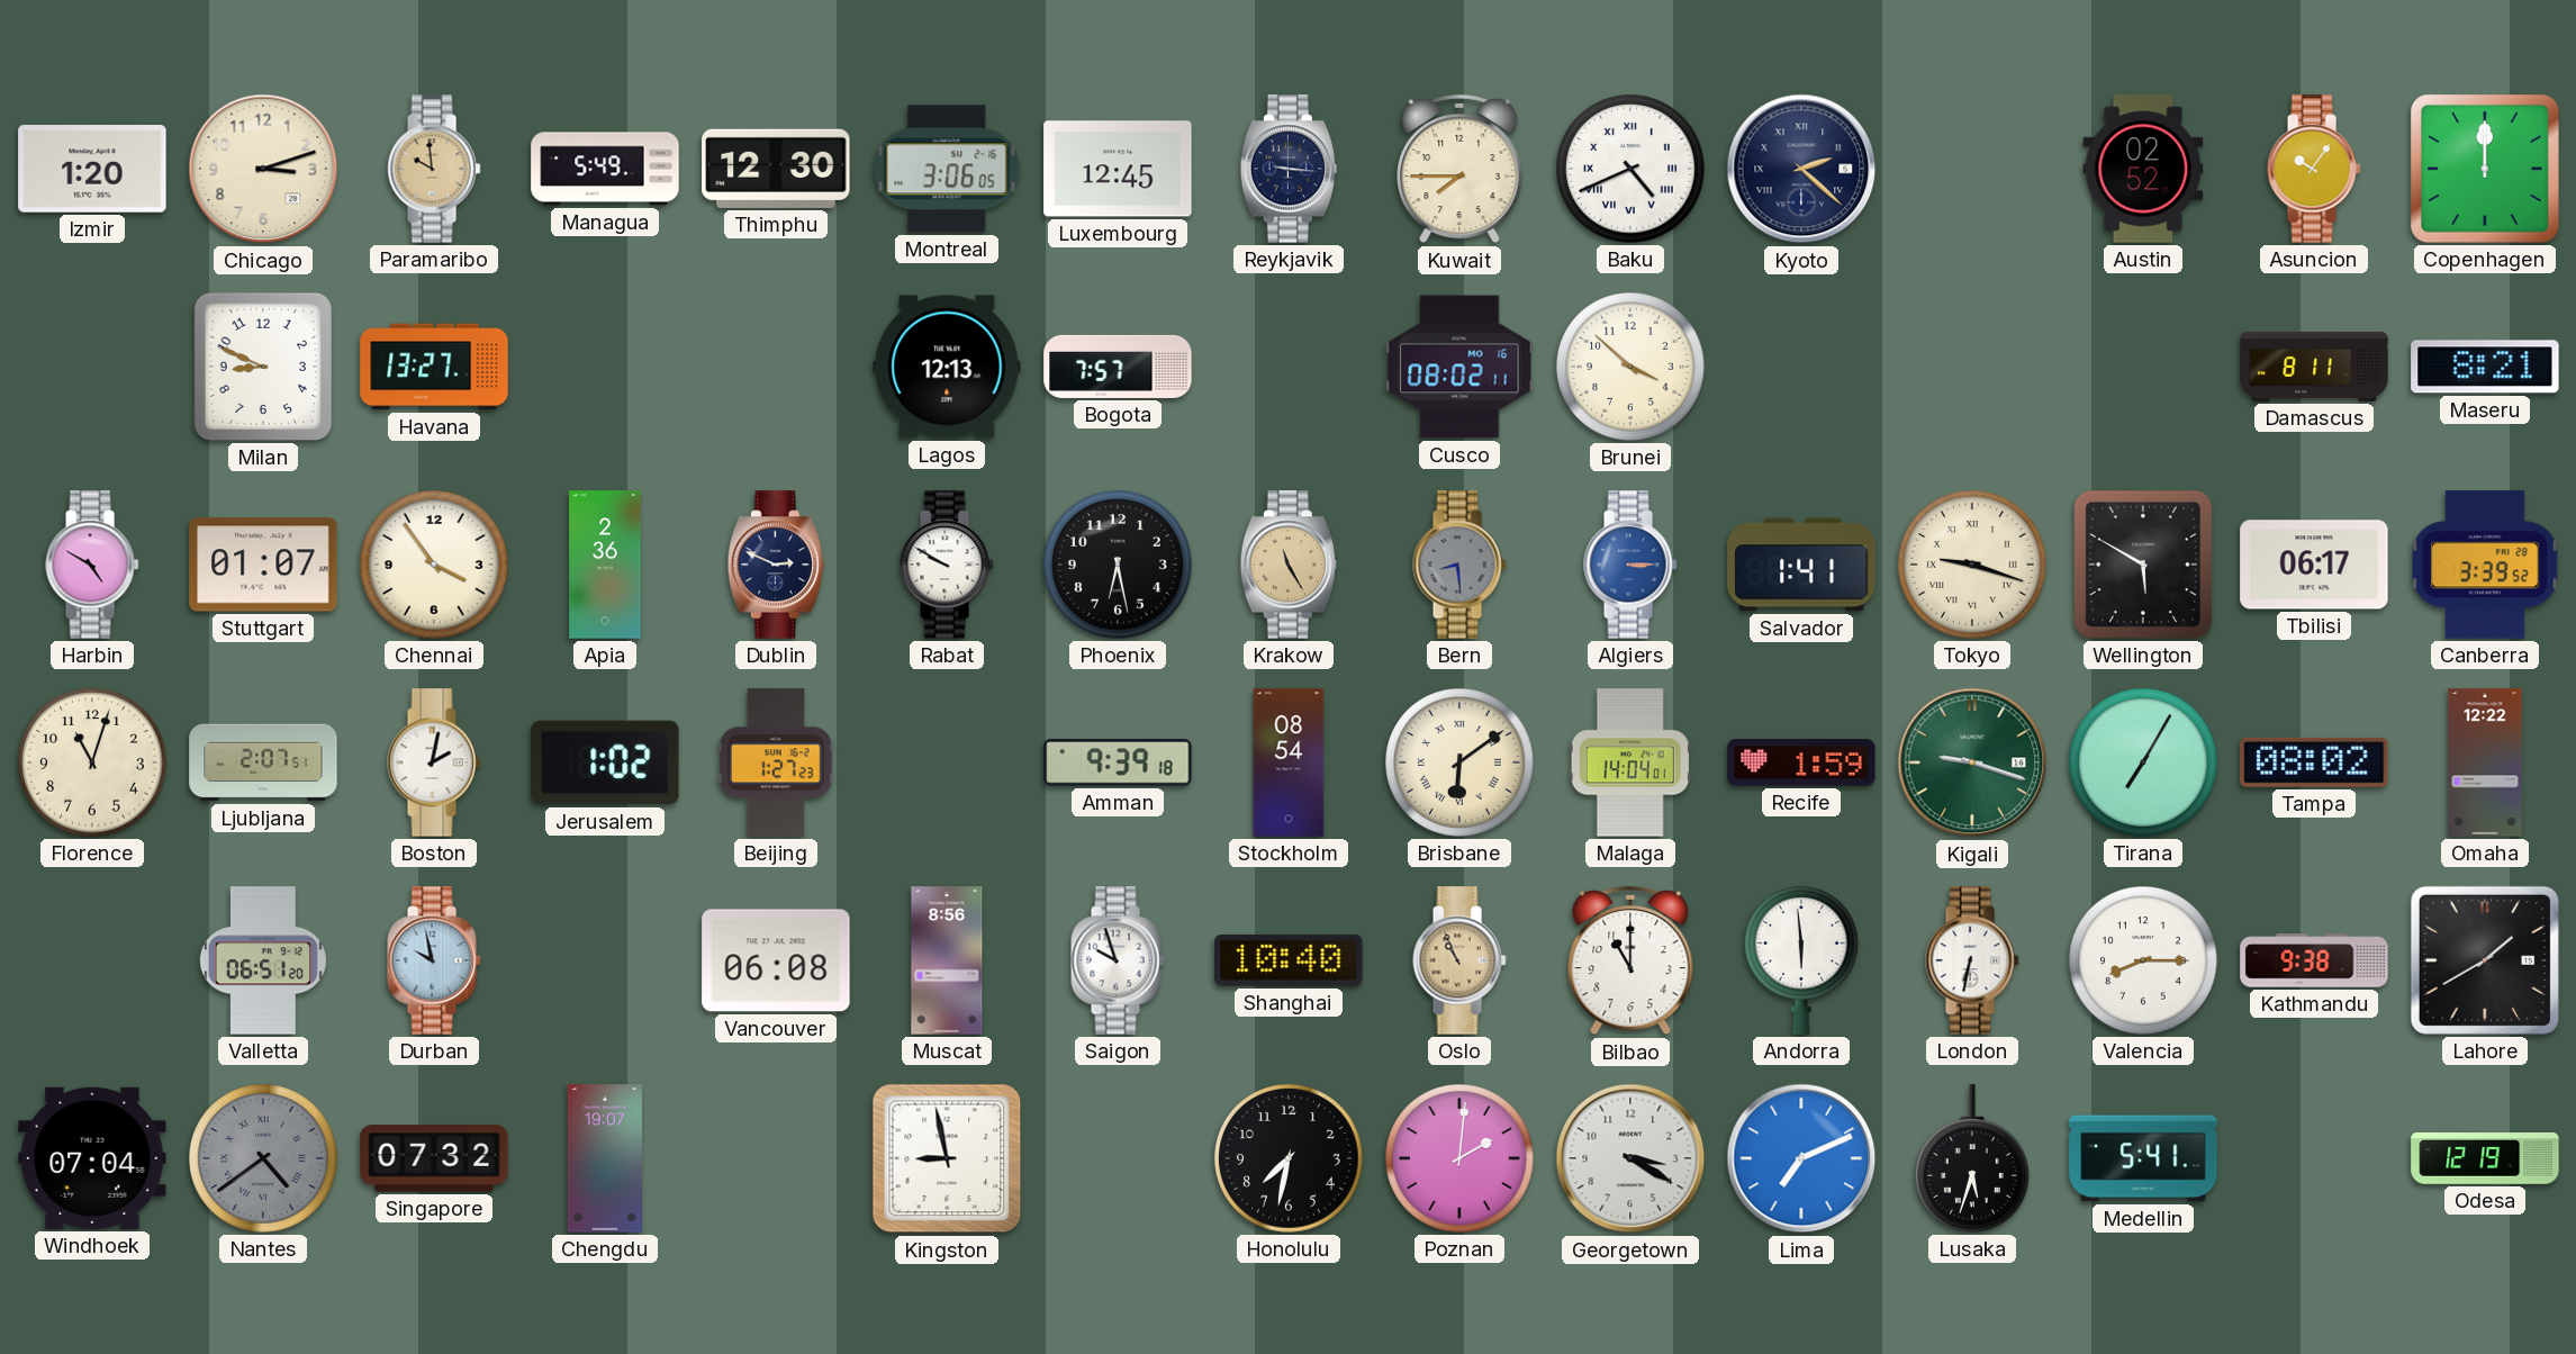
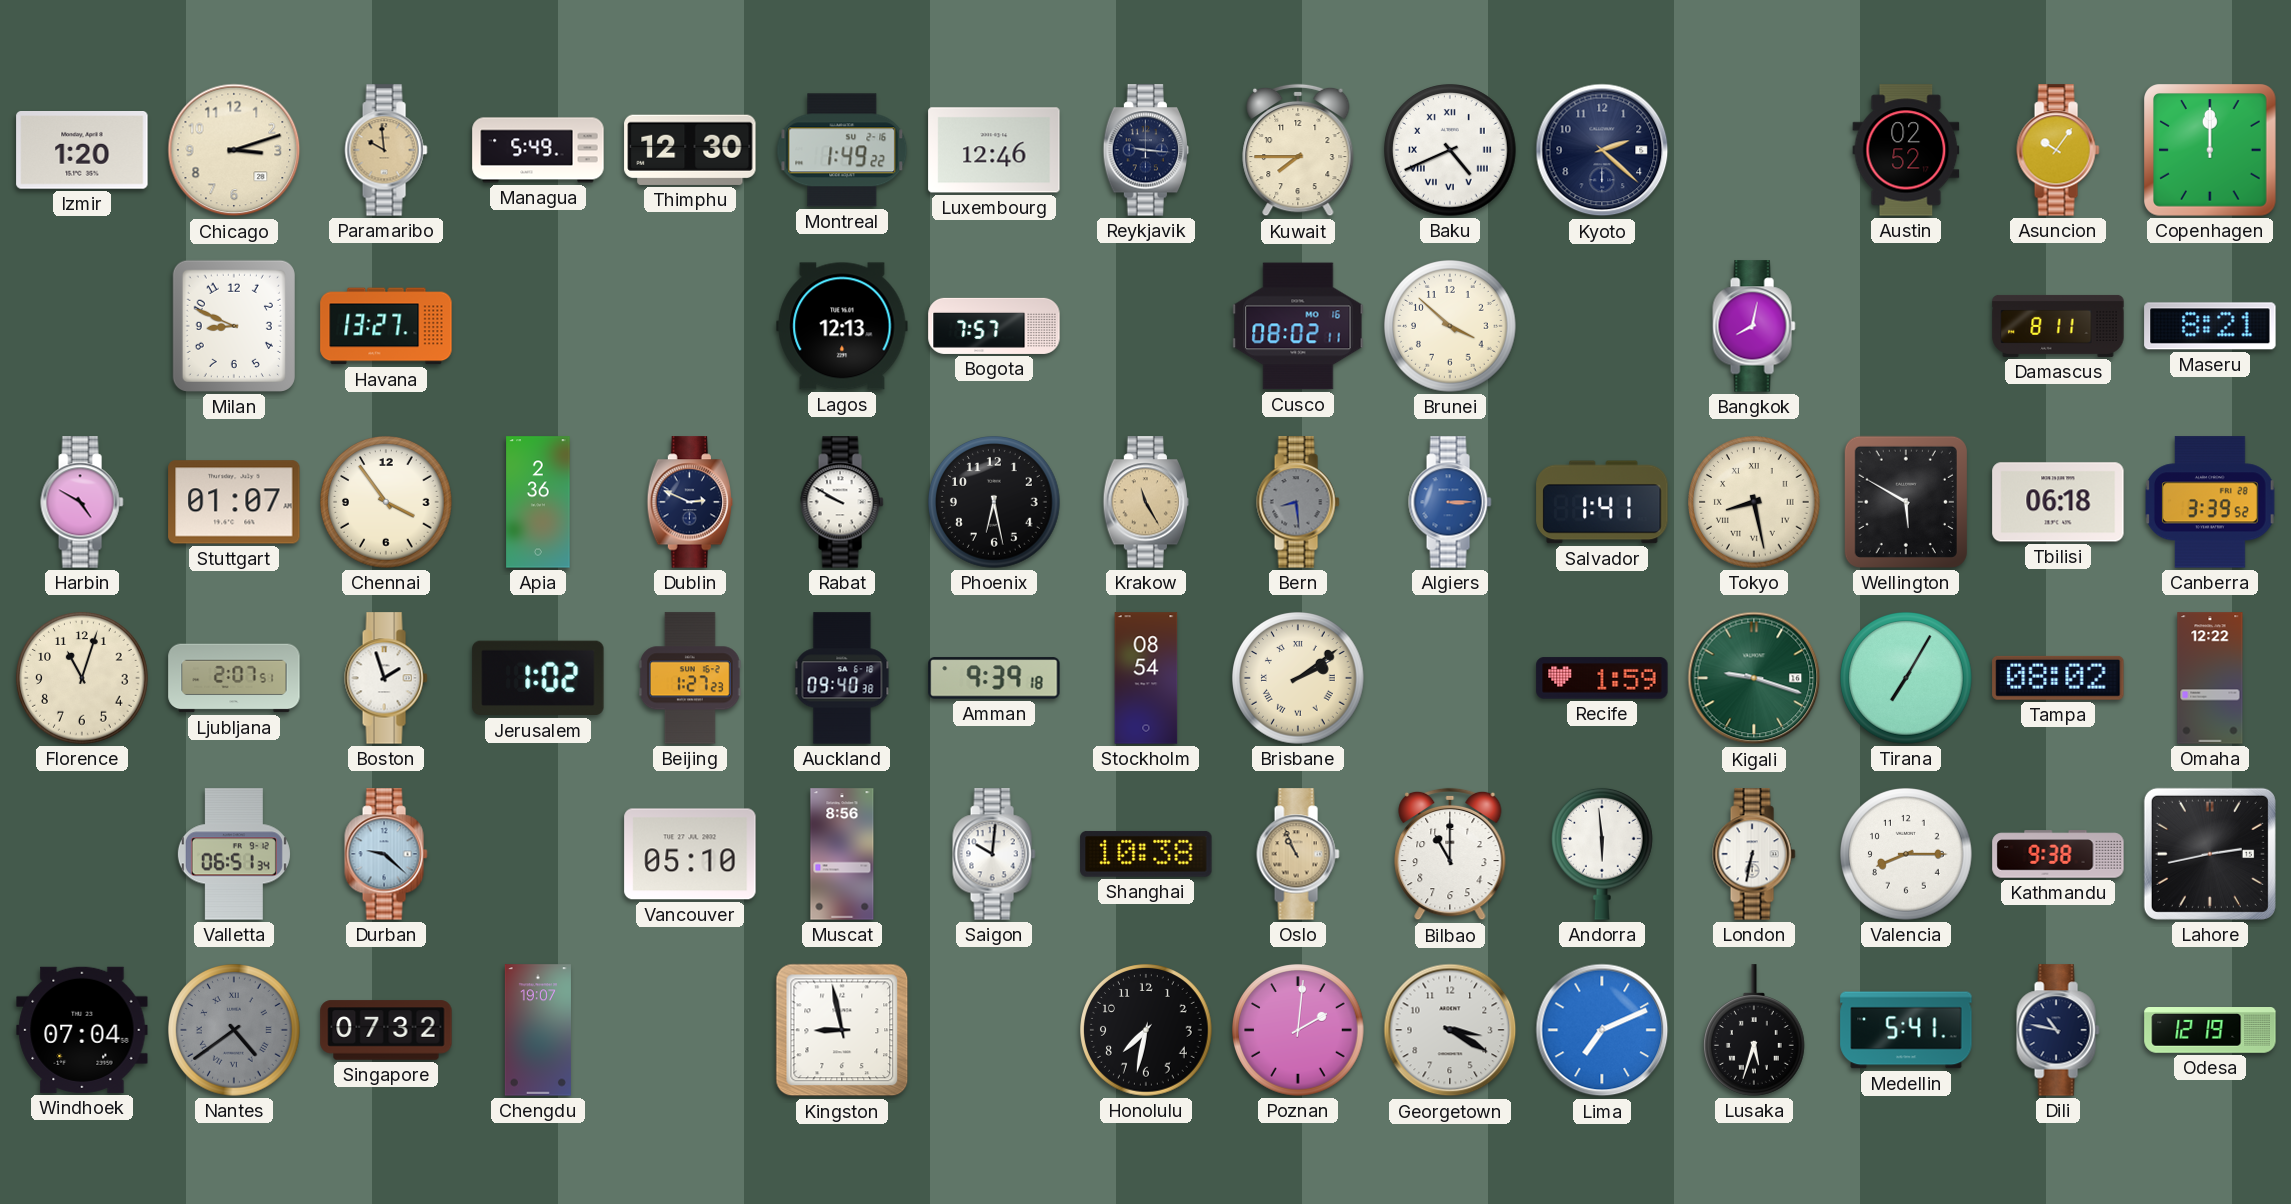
Montreal: 3:06 -> 1:49
Luxembourg: 12:45 -> 12:46
Kyoto numerals: Roman -> Arabic
Bangkok: none -> 8:02
Tokyo: 9:18 -> 8:28
Tbilisi: 06:17 -> 06:18
Boston: 2:02 -> 1:57
Auckland: none -> 09:40
Brisbane: 6:09 -> 2:09
Malaga: 14:04 -> none
Valletta: 06:51:20 -> 06:51:34
Durban: 9:58 -> 9:22
Vancouver: 06:08 -> 05:10
Saigon: 9:57 -> 10:01
Shanghai: 10:40 -> 10:38
Lahore: 1:40 -> 2:43
Dili: none -> 10:47
